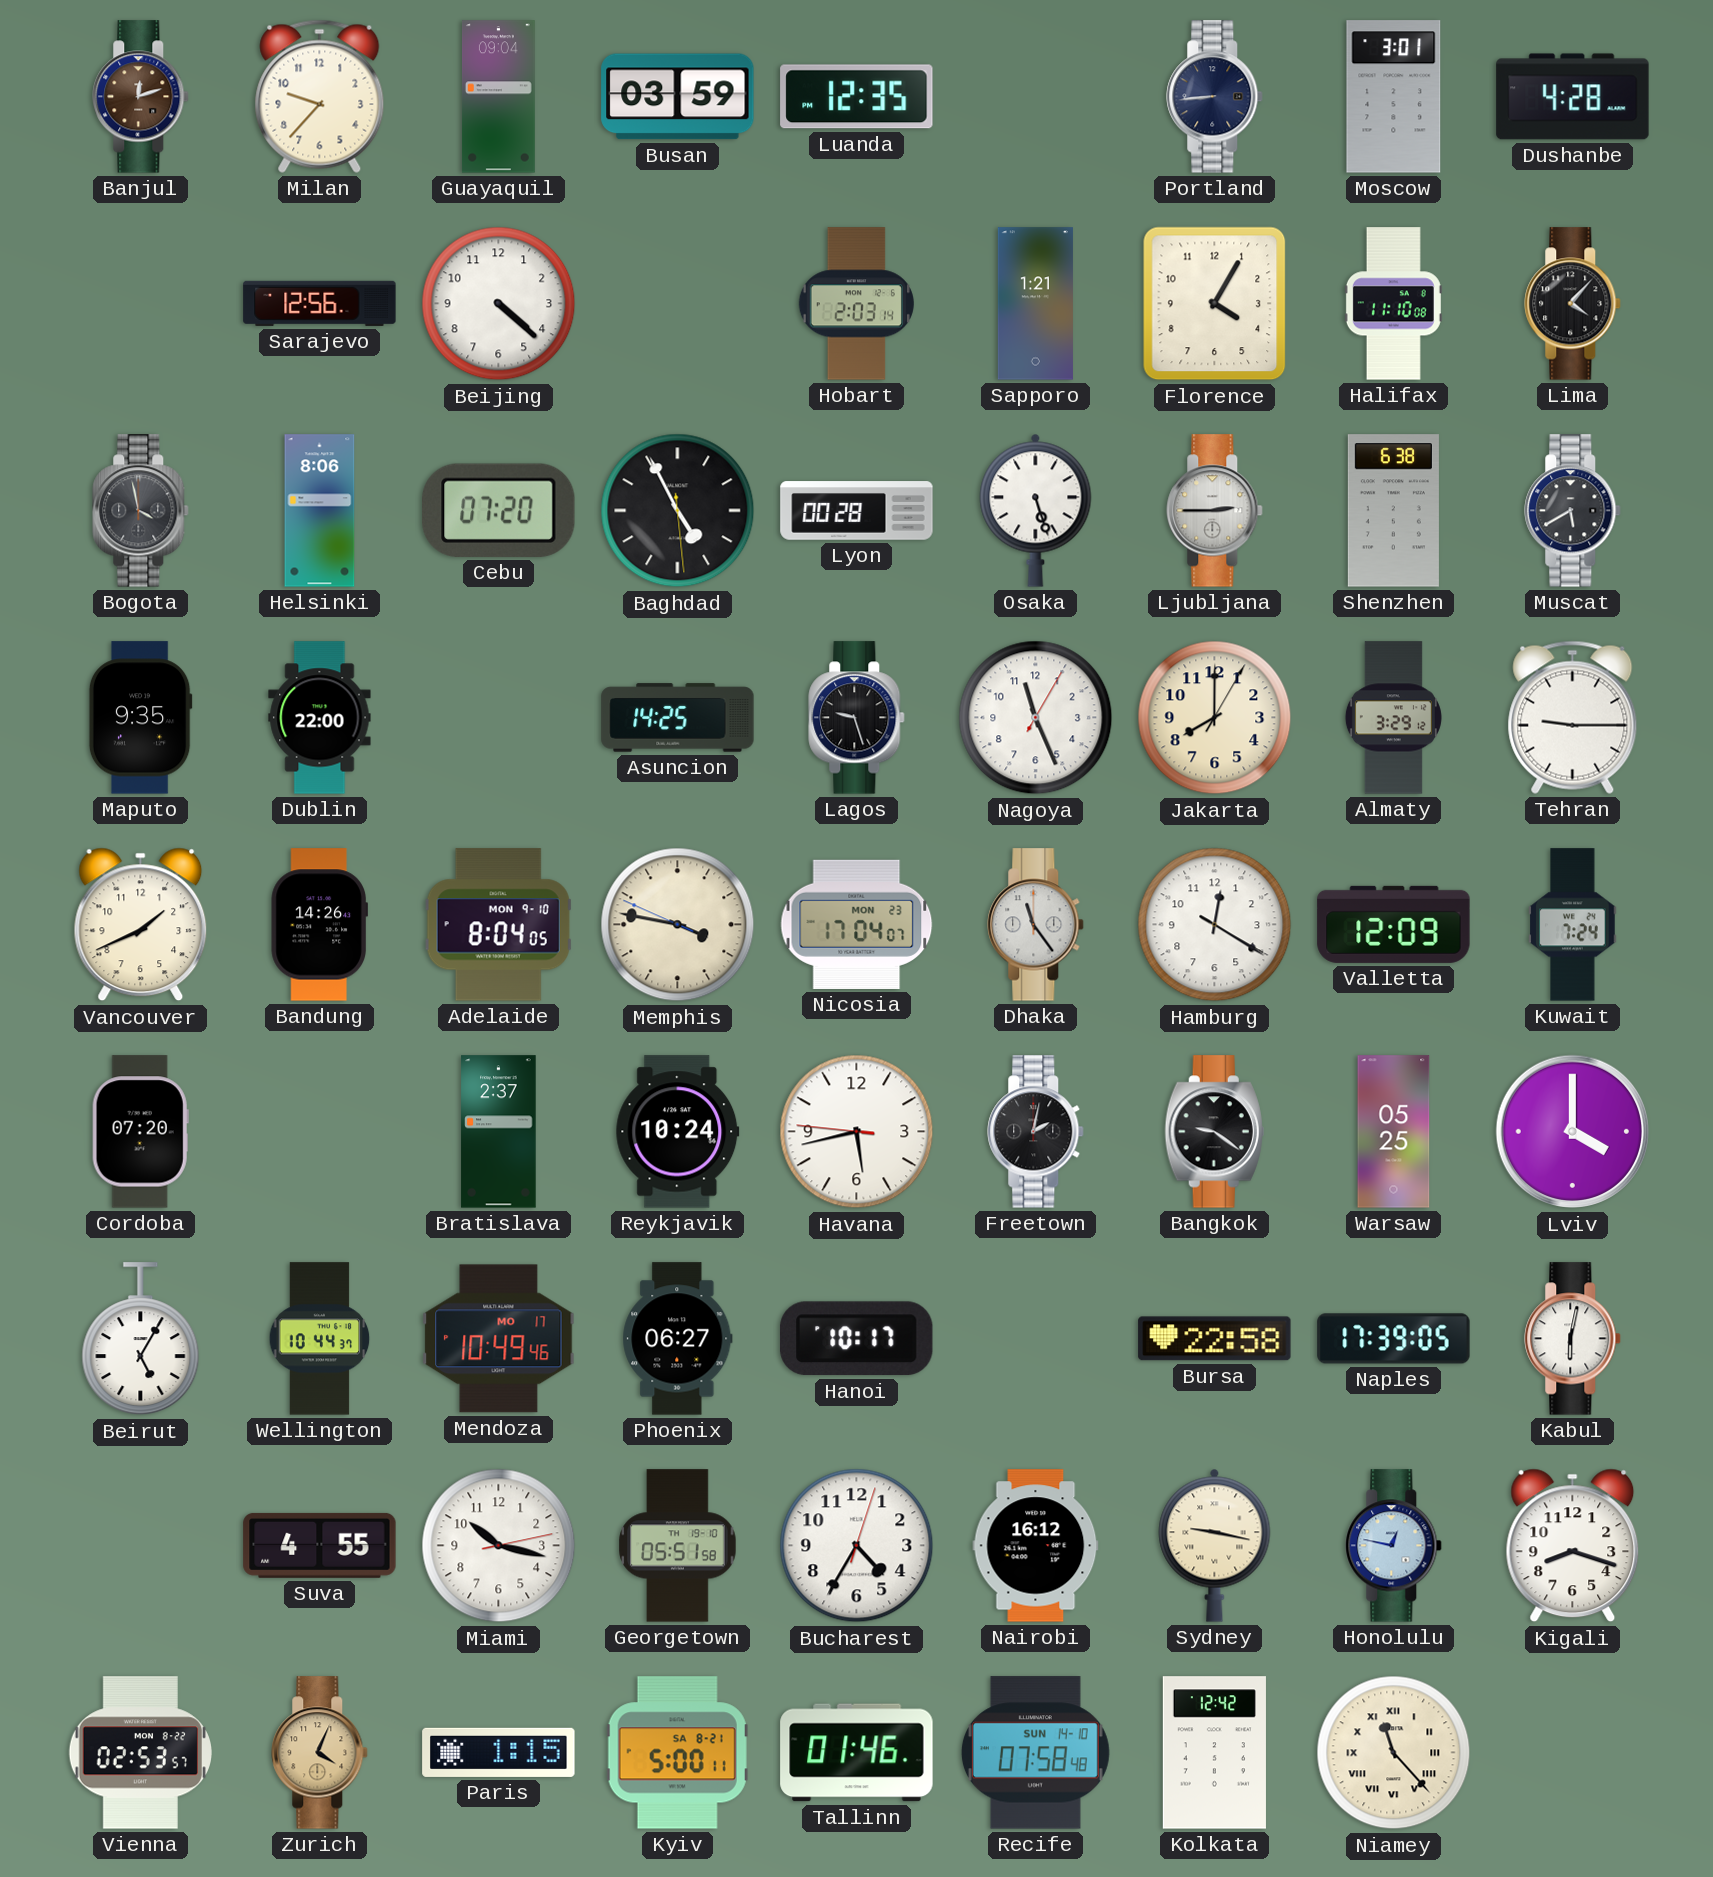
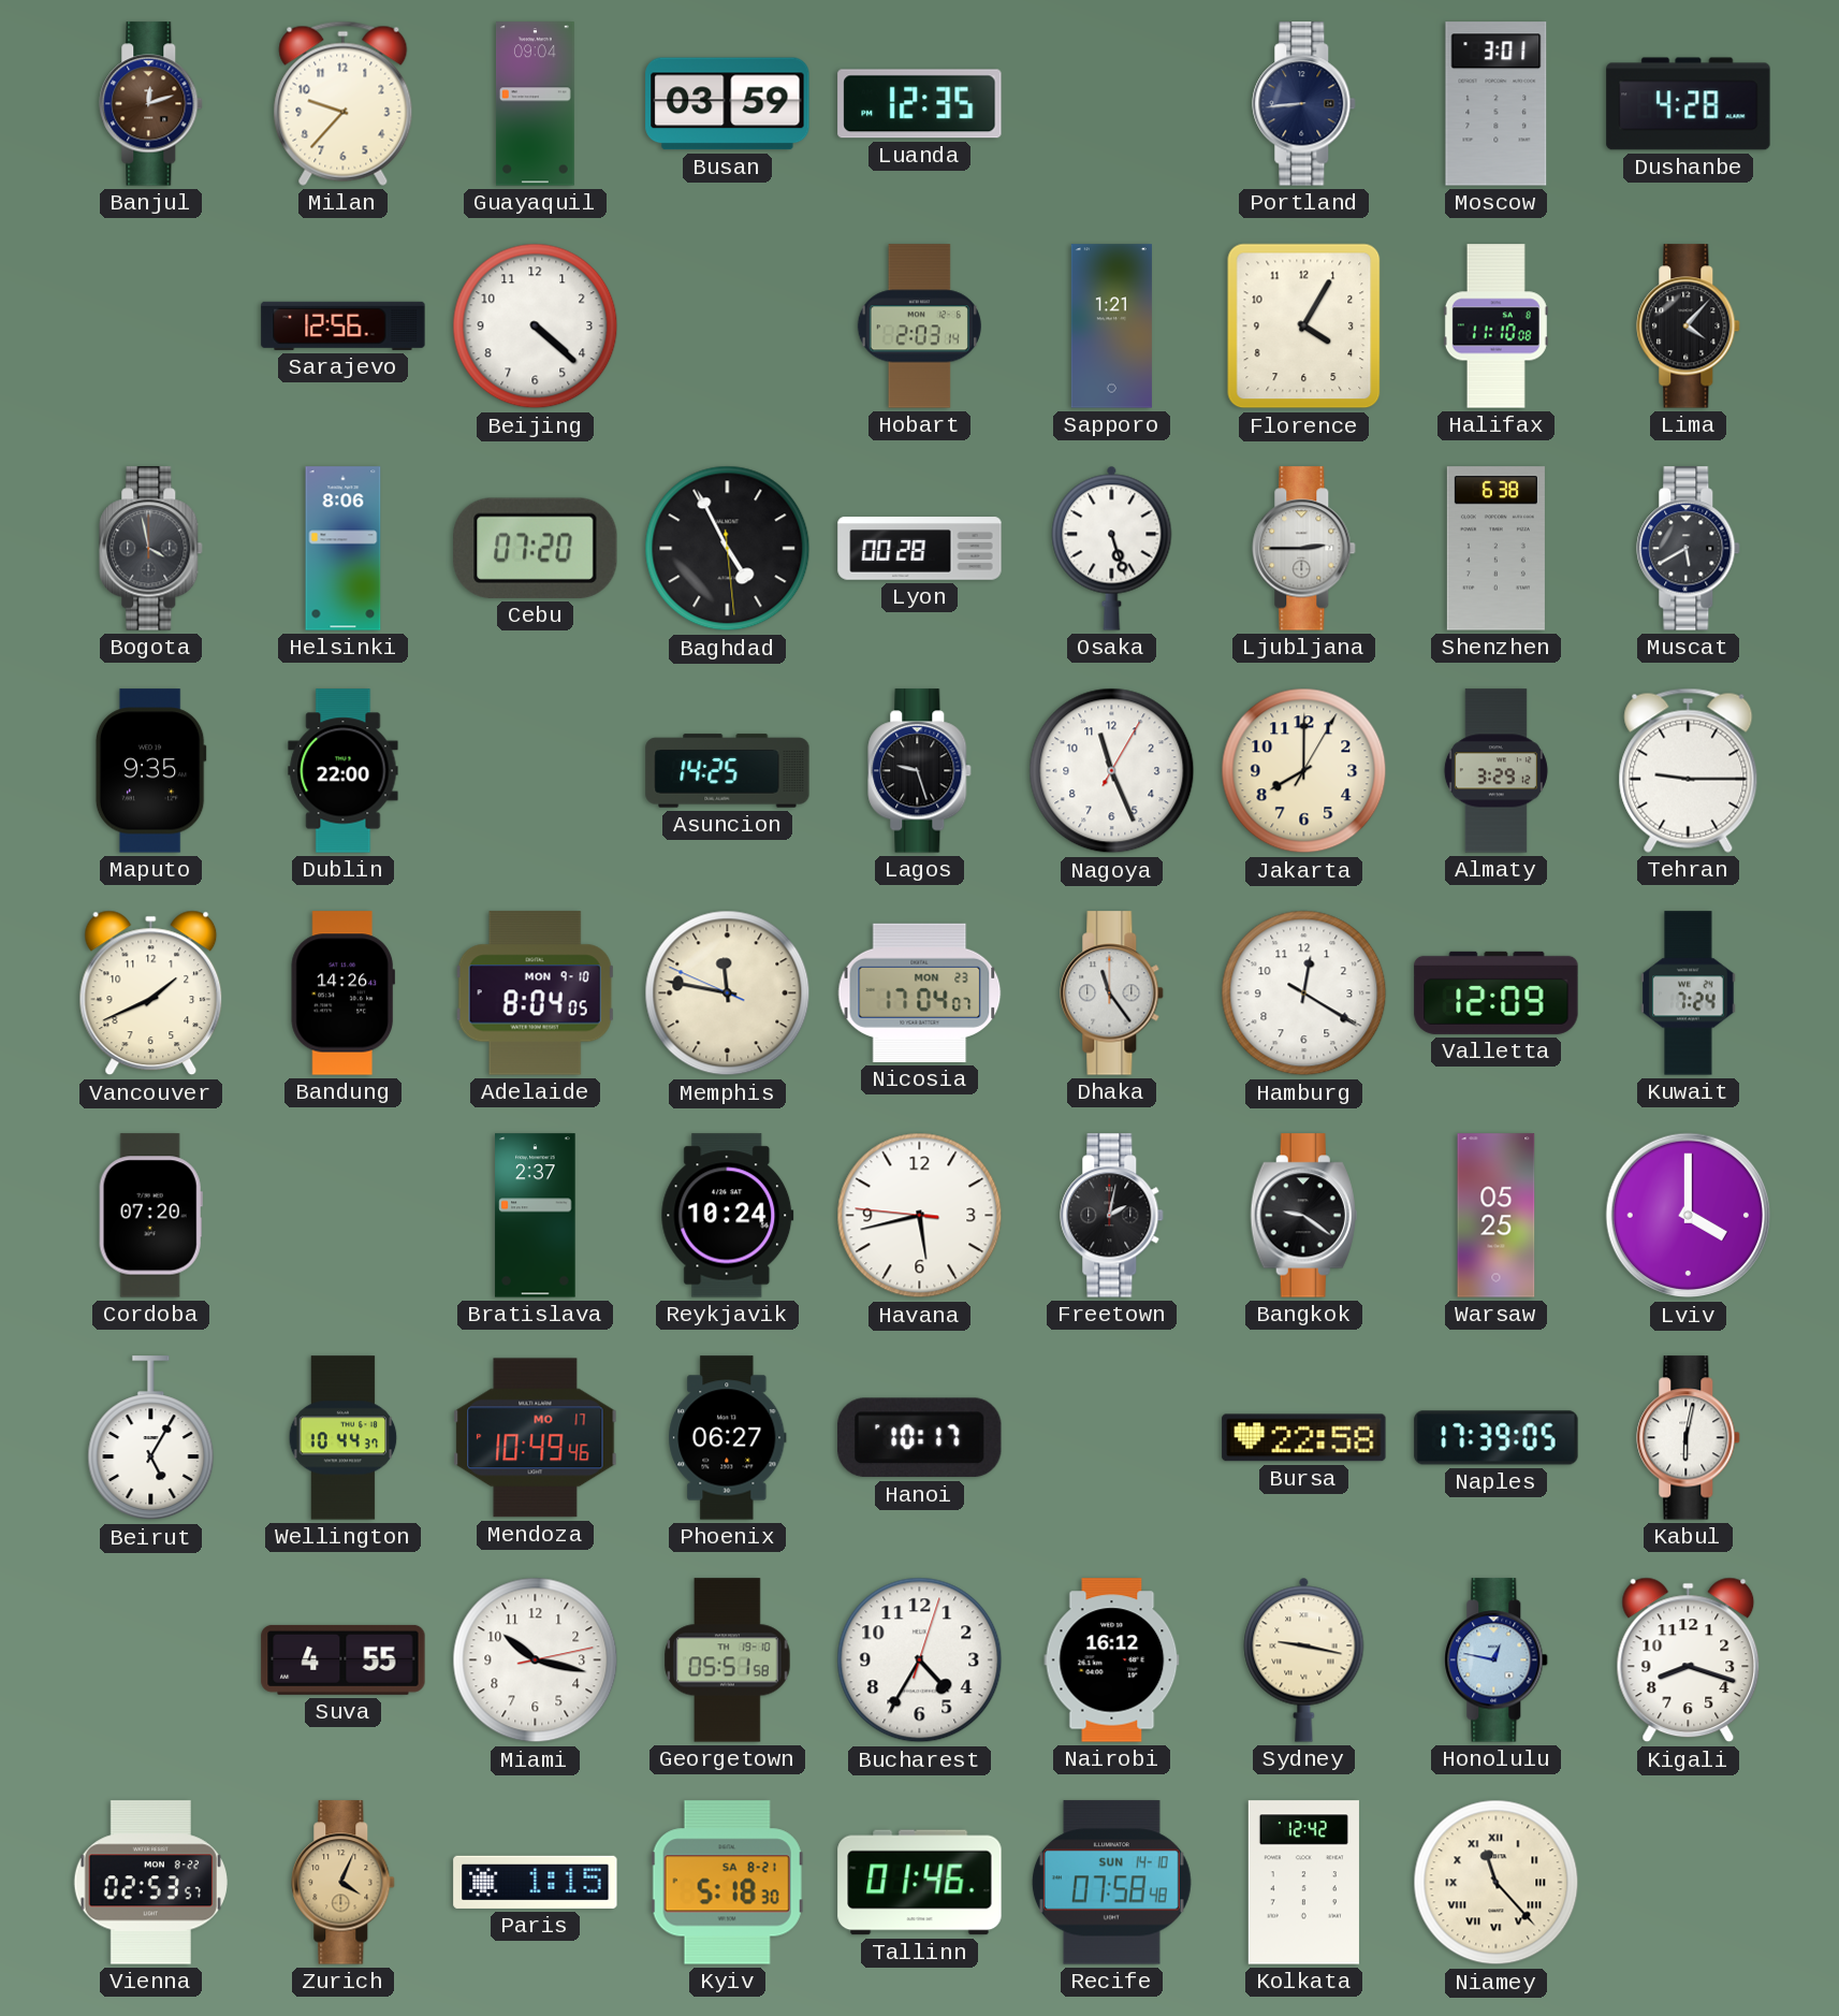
Memphis: 3:46 -> 11:46
Kyiv: 5:00 -> 5:18
